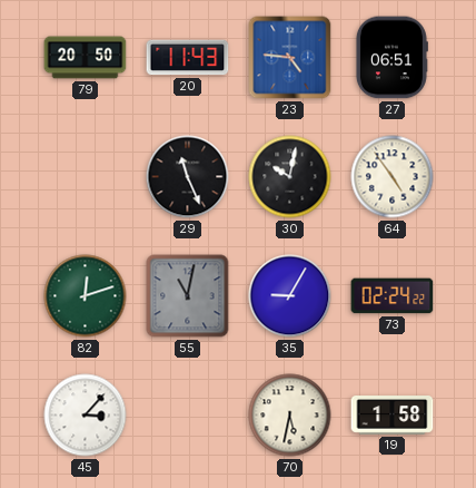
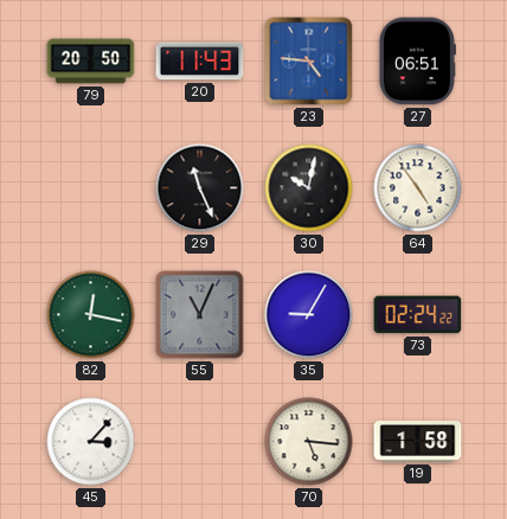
82: 12:12 -> 12:17
55: 11:02 -> 11:04
70: 5:32 -> 5:16
